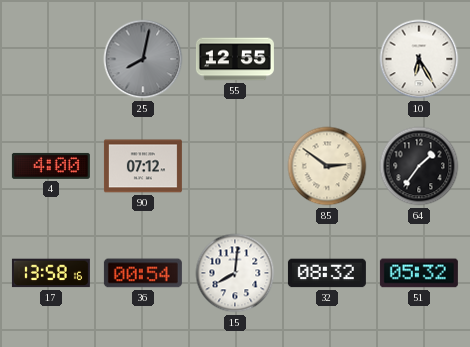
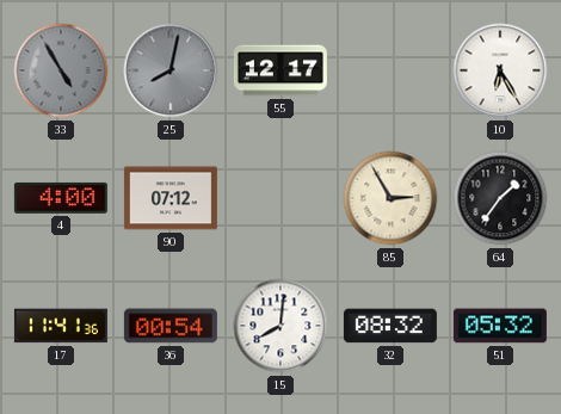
33: none -> 4:55
55: 12:55 -> 12:17
85: 2:51 -> 2:55
17: 13:58 -> 11:41
